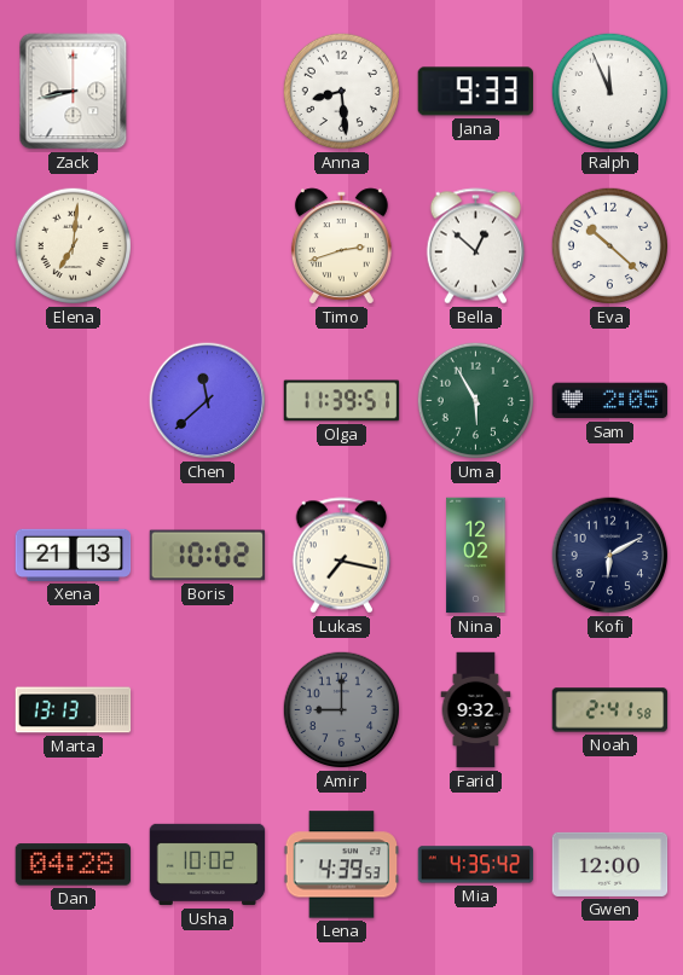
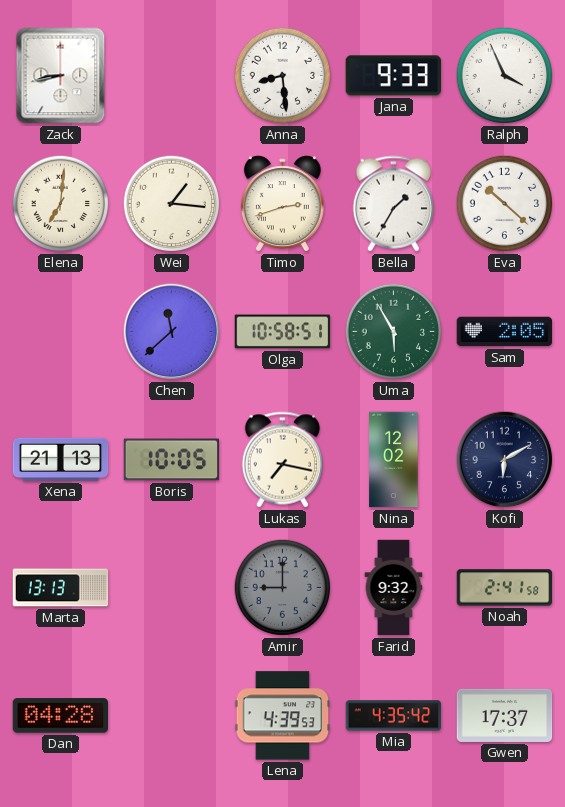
Ralph: 11:56 -> 3:56
Wei: none -> 1:16
Bella: 12:52 -> 1:35
Olga: 11:39 -> 10:58
Boris: 10:02 -> 10:05
Usha: 10:02 -> none
Gwen: 12:00 -> 17:37
